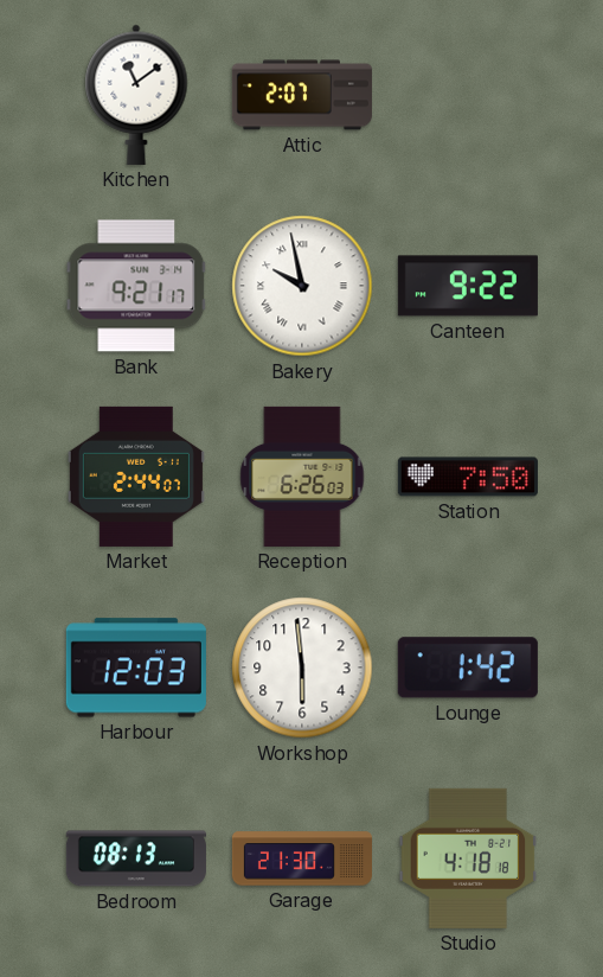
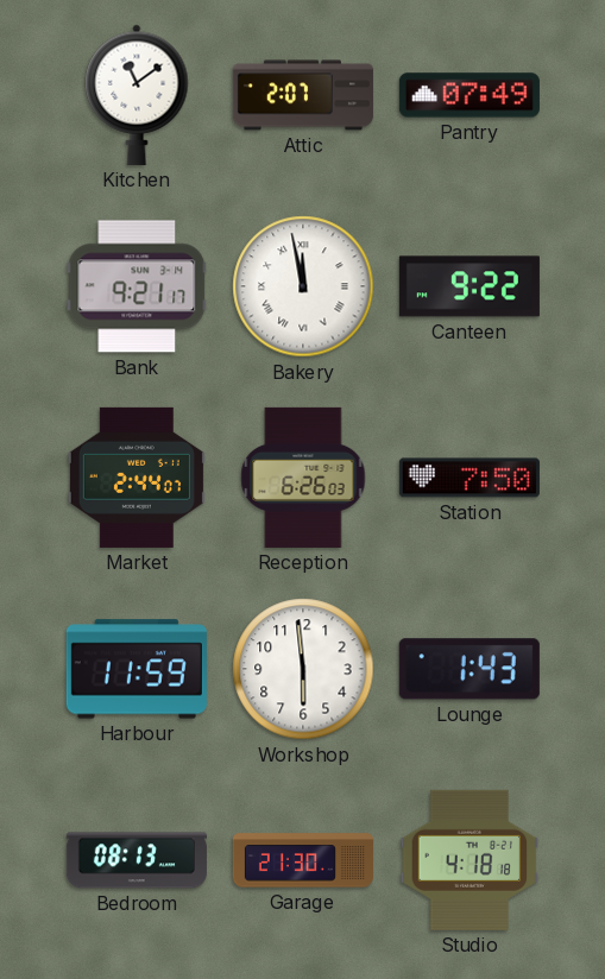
Pantry: none -> 07:49
Bakery: 9:58 -> 11:58
Harbour: 12:03 -> 11:59
Lounge: 1:42 -> 1:43
